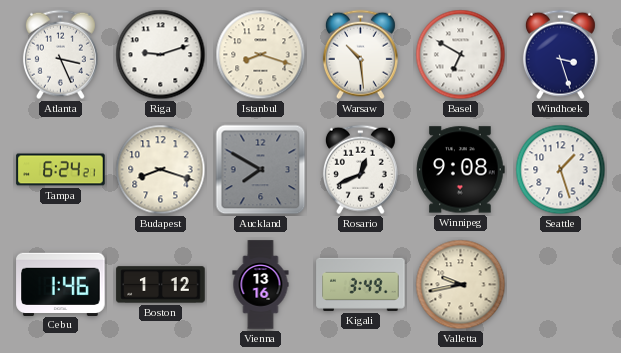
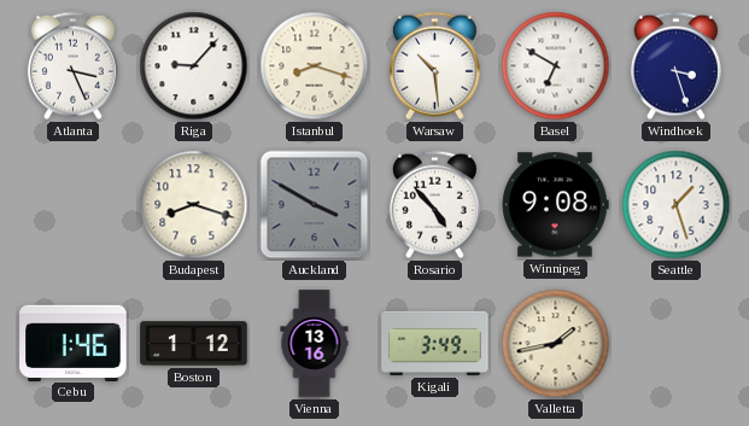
Riga: 9:12 -> 9:07
Tampa: 6:24 -> none
Auckland: 7:50 -> 3:50
Rosario: 12:41 -> 4:53
Valletta: 9:43 -> 1:43
